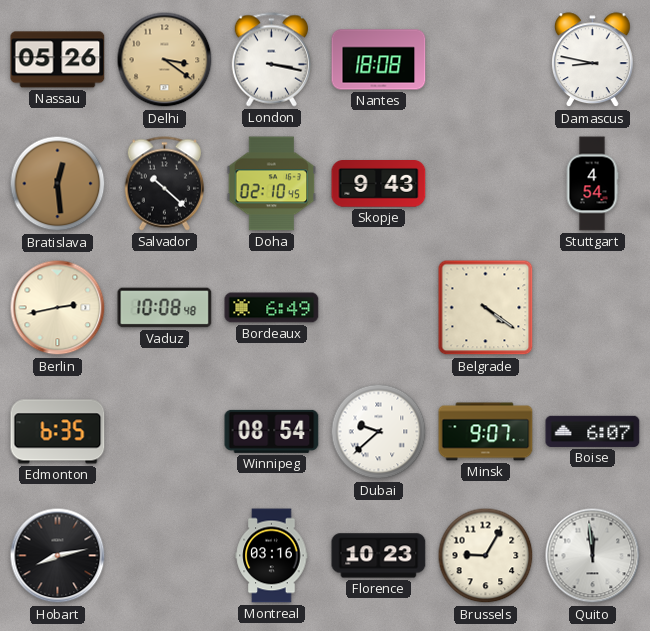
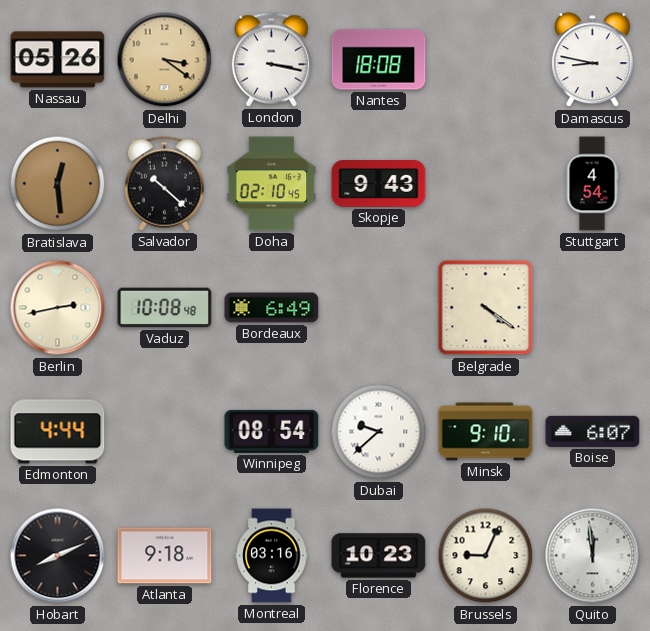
Edmonton: 6:35 -> 4:44
Minsk: 9:07 -> 9:10
Hobart: 8:13 -> 8:11
Atlanta: none -> 9:18
Brussels: 9:05 -> 9:04
